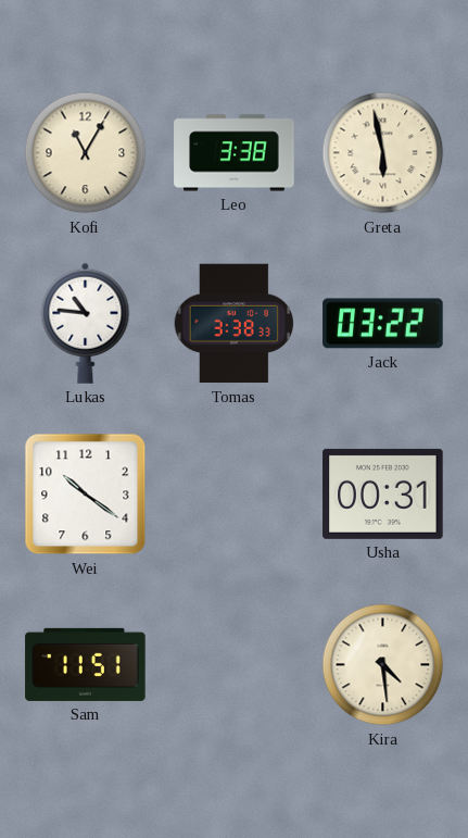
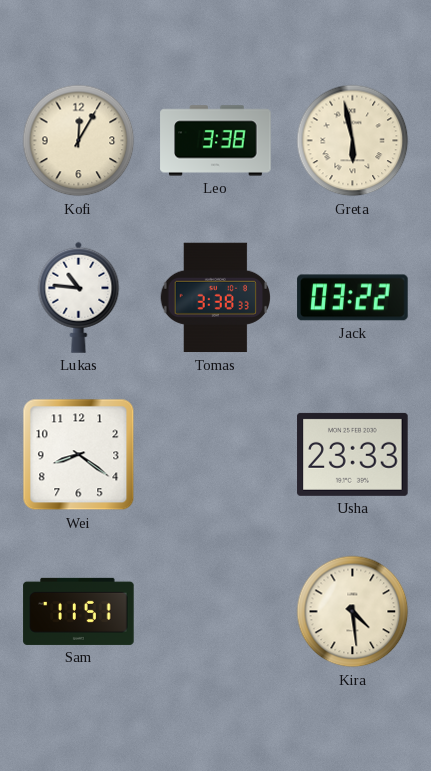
Kofi: 11:05 -> 12:05
Wei: 10:21 -> 8:21
Usha: 00:31 -> 23:33
